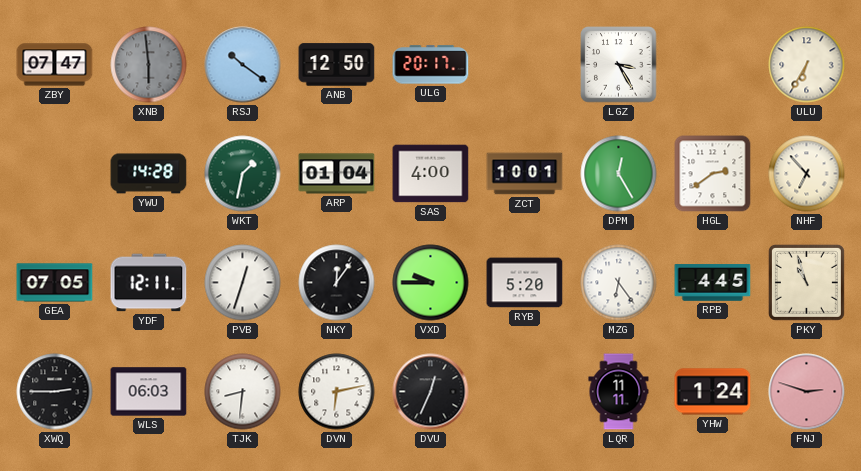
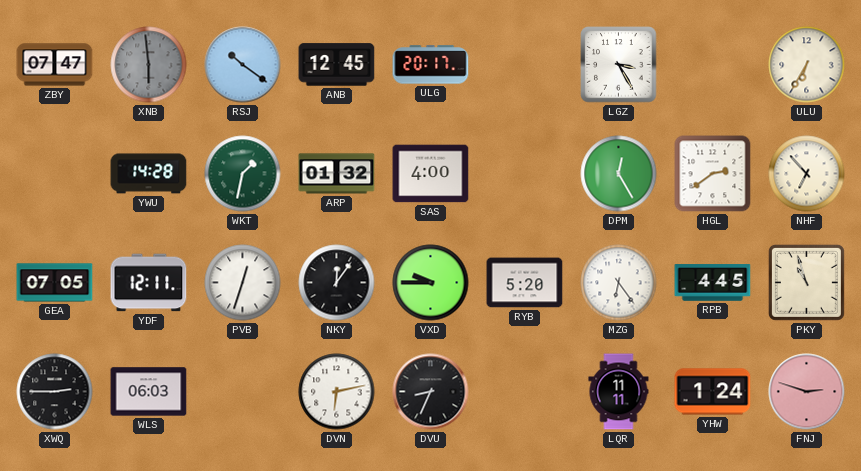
ANB: 12:50 -> 12:45
ARP: 01:04 -> 01:32
ZCT: 10:01 -> none
TJK: 8:31 -> none
DVU: 12:34 -> 8:34
